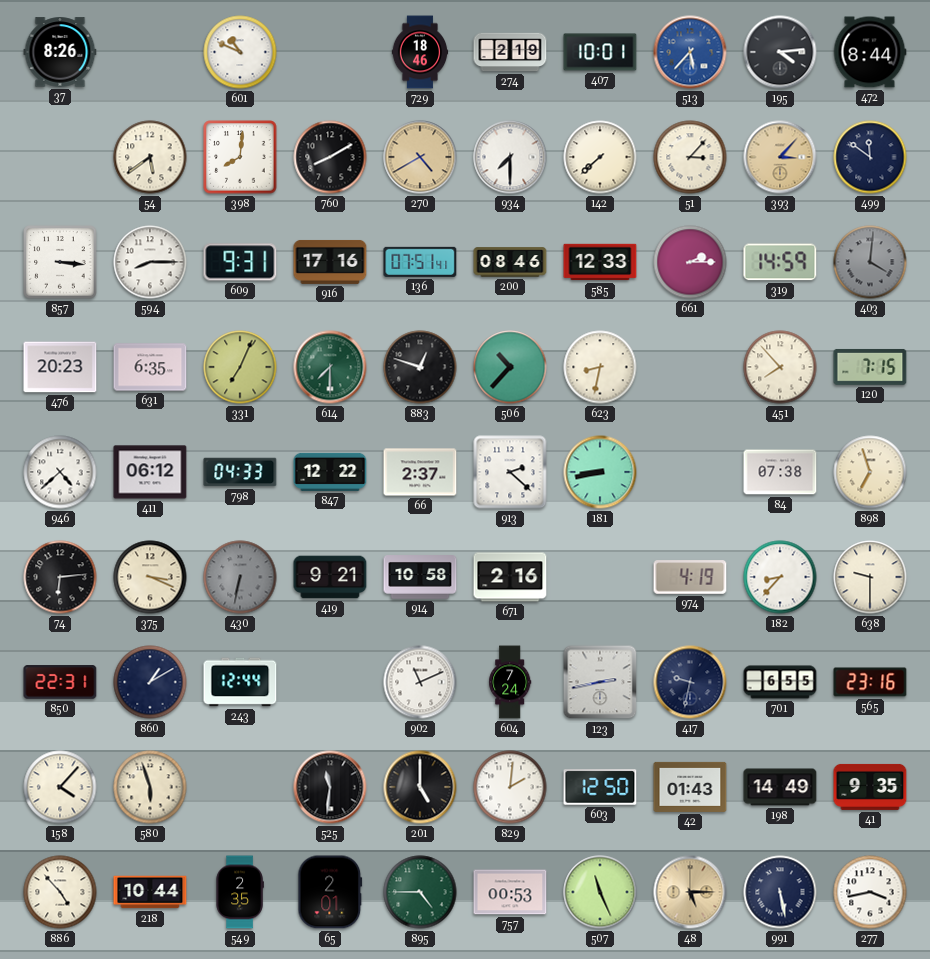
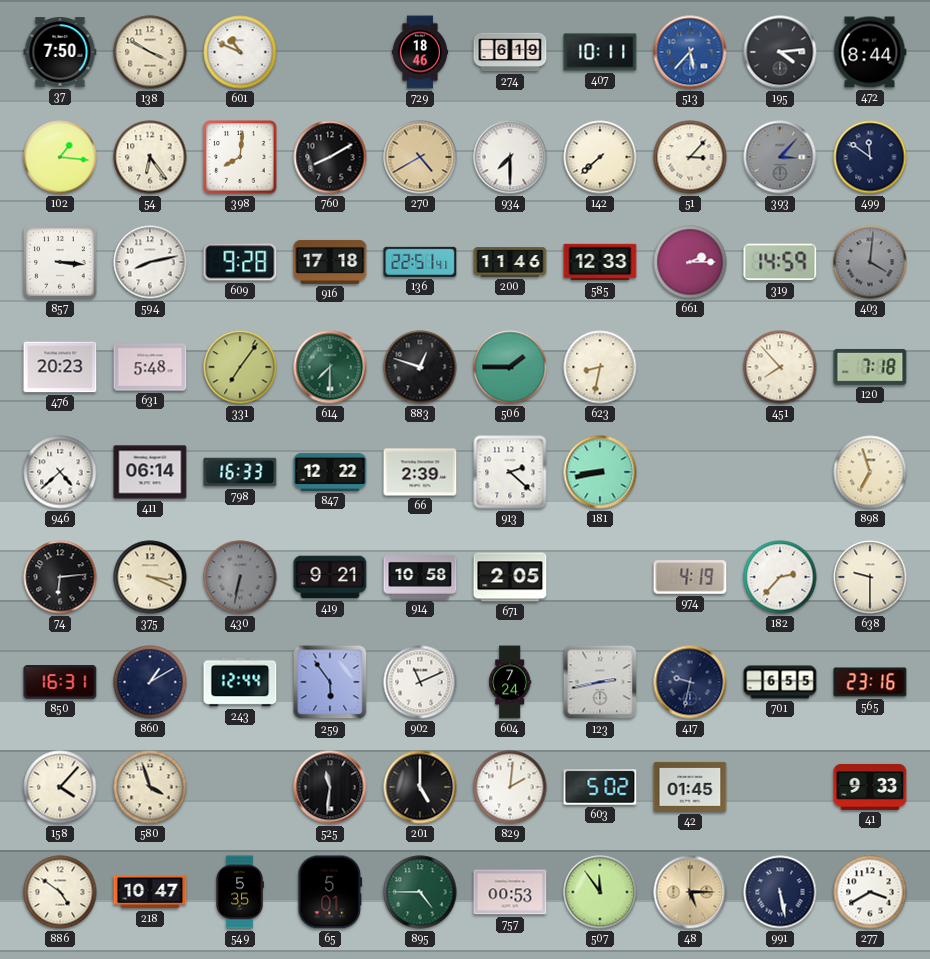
37: 8:26 -> 7:50
138: none -> 3:50
274: 2:19 -> 6:19
407: 10:01 -> 10:11
102: none -> 1:16
54: 5:39 -> 6:24
393 dial: champagne -> grey
594: 8:15 -> 8:13
609: 9:31 -> 9:28
916: 17:16 -> 17:18
136: 07:51 -> 22:51
200: 08:46 -> 11:46
631: 6:35 -> 5:48
331: 7:04 -> 7:06
506: 10:37 -> 1:45
120: 7:15 -> 7:18
411: 06:12 -> 06:14
798: 04:33 -> 16:33
66: 2:37 -> 2:39
84: 07:38 -> none
671: 2:16 -> 2:05
182: 8:37 -> 2:37
850: 22:31 -> 16:31
259: none -> 5:54
580: 5:57 -> 3:57
603: 12:50 -> 5:02
42: 01:43 -> 01:45
198: 14:49 -> none
41: 9:35 -> 9:33
886: 4:53 -> 4:51
218: 10:44 -> 10:47
549: 2:35 -> 5:35
65: 2:01 -> 5:01
507: 11:26 -> 11:54
277: 3:43 -> 3:40
